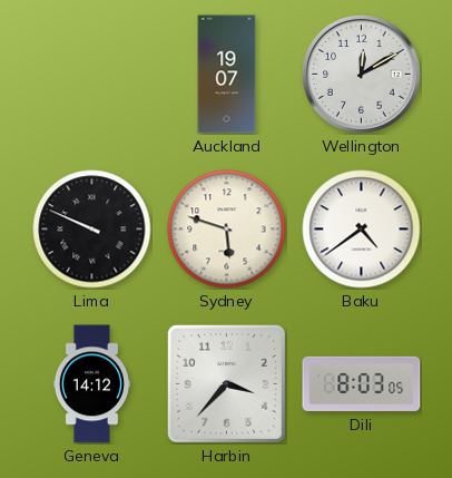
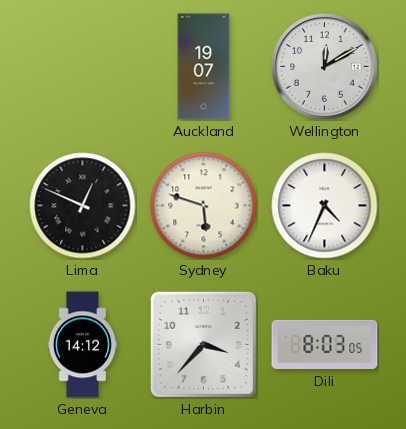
Lima: 9:49 -> 12:49
Baku: 4:39 -> 4:34
